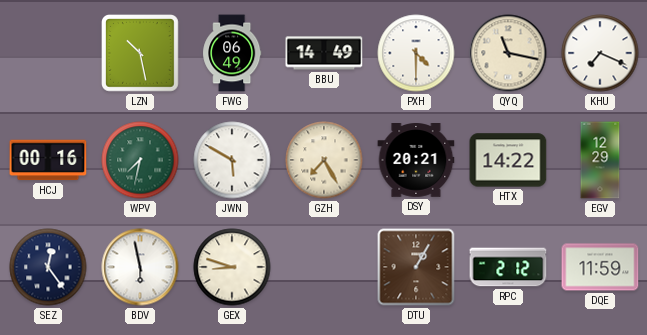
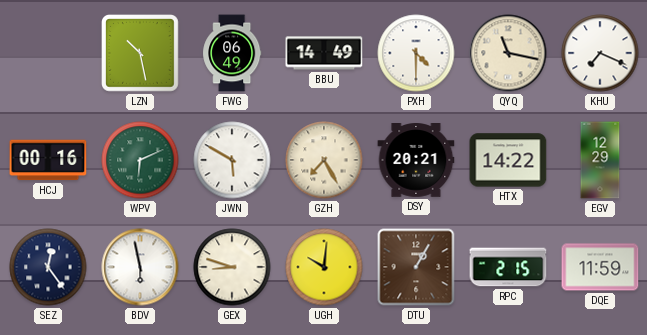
WPV: 7:32 -> 6:11
UGH: none -> 10:01
RPC: 2:12 -> 2:15
